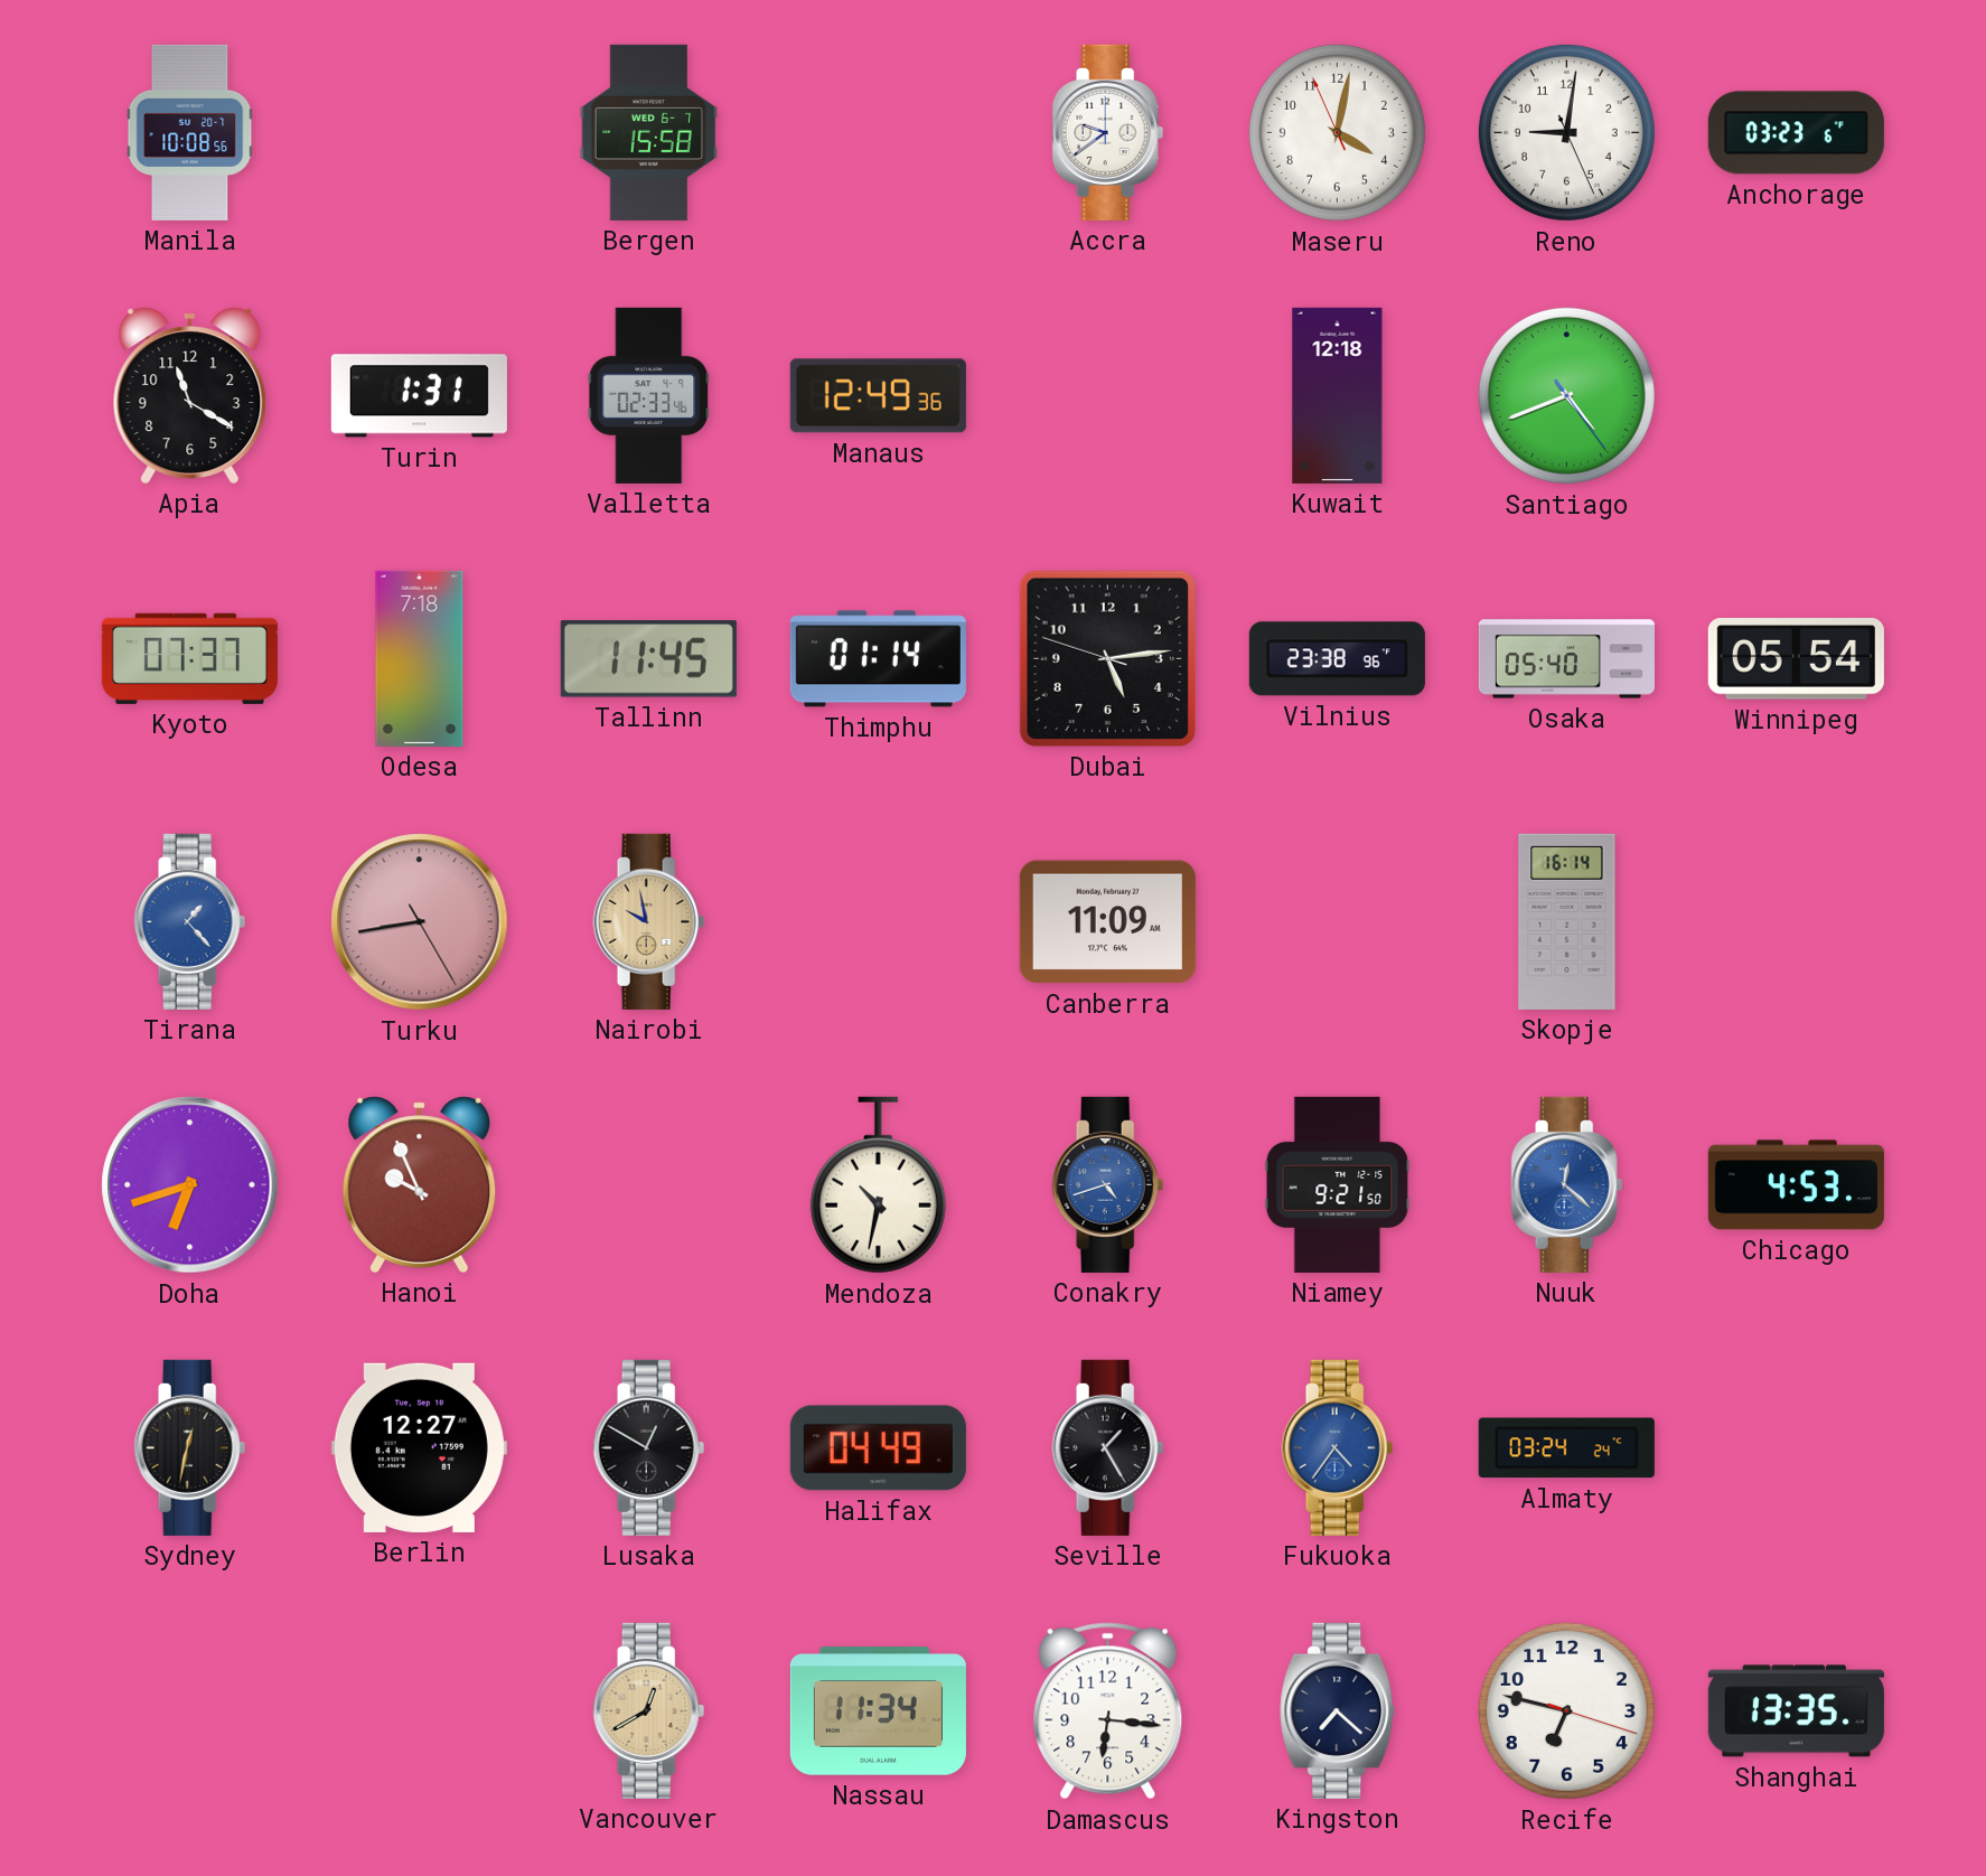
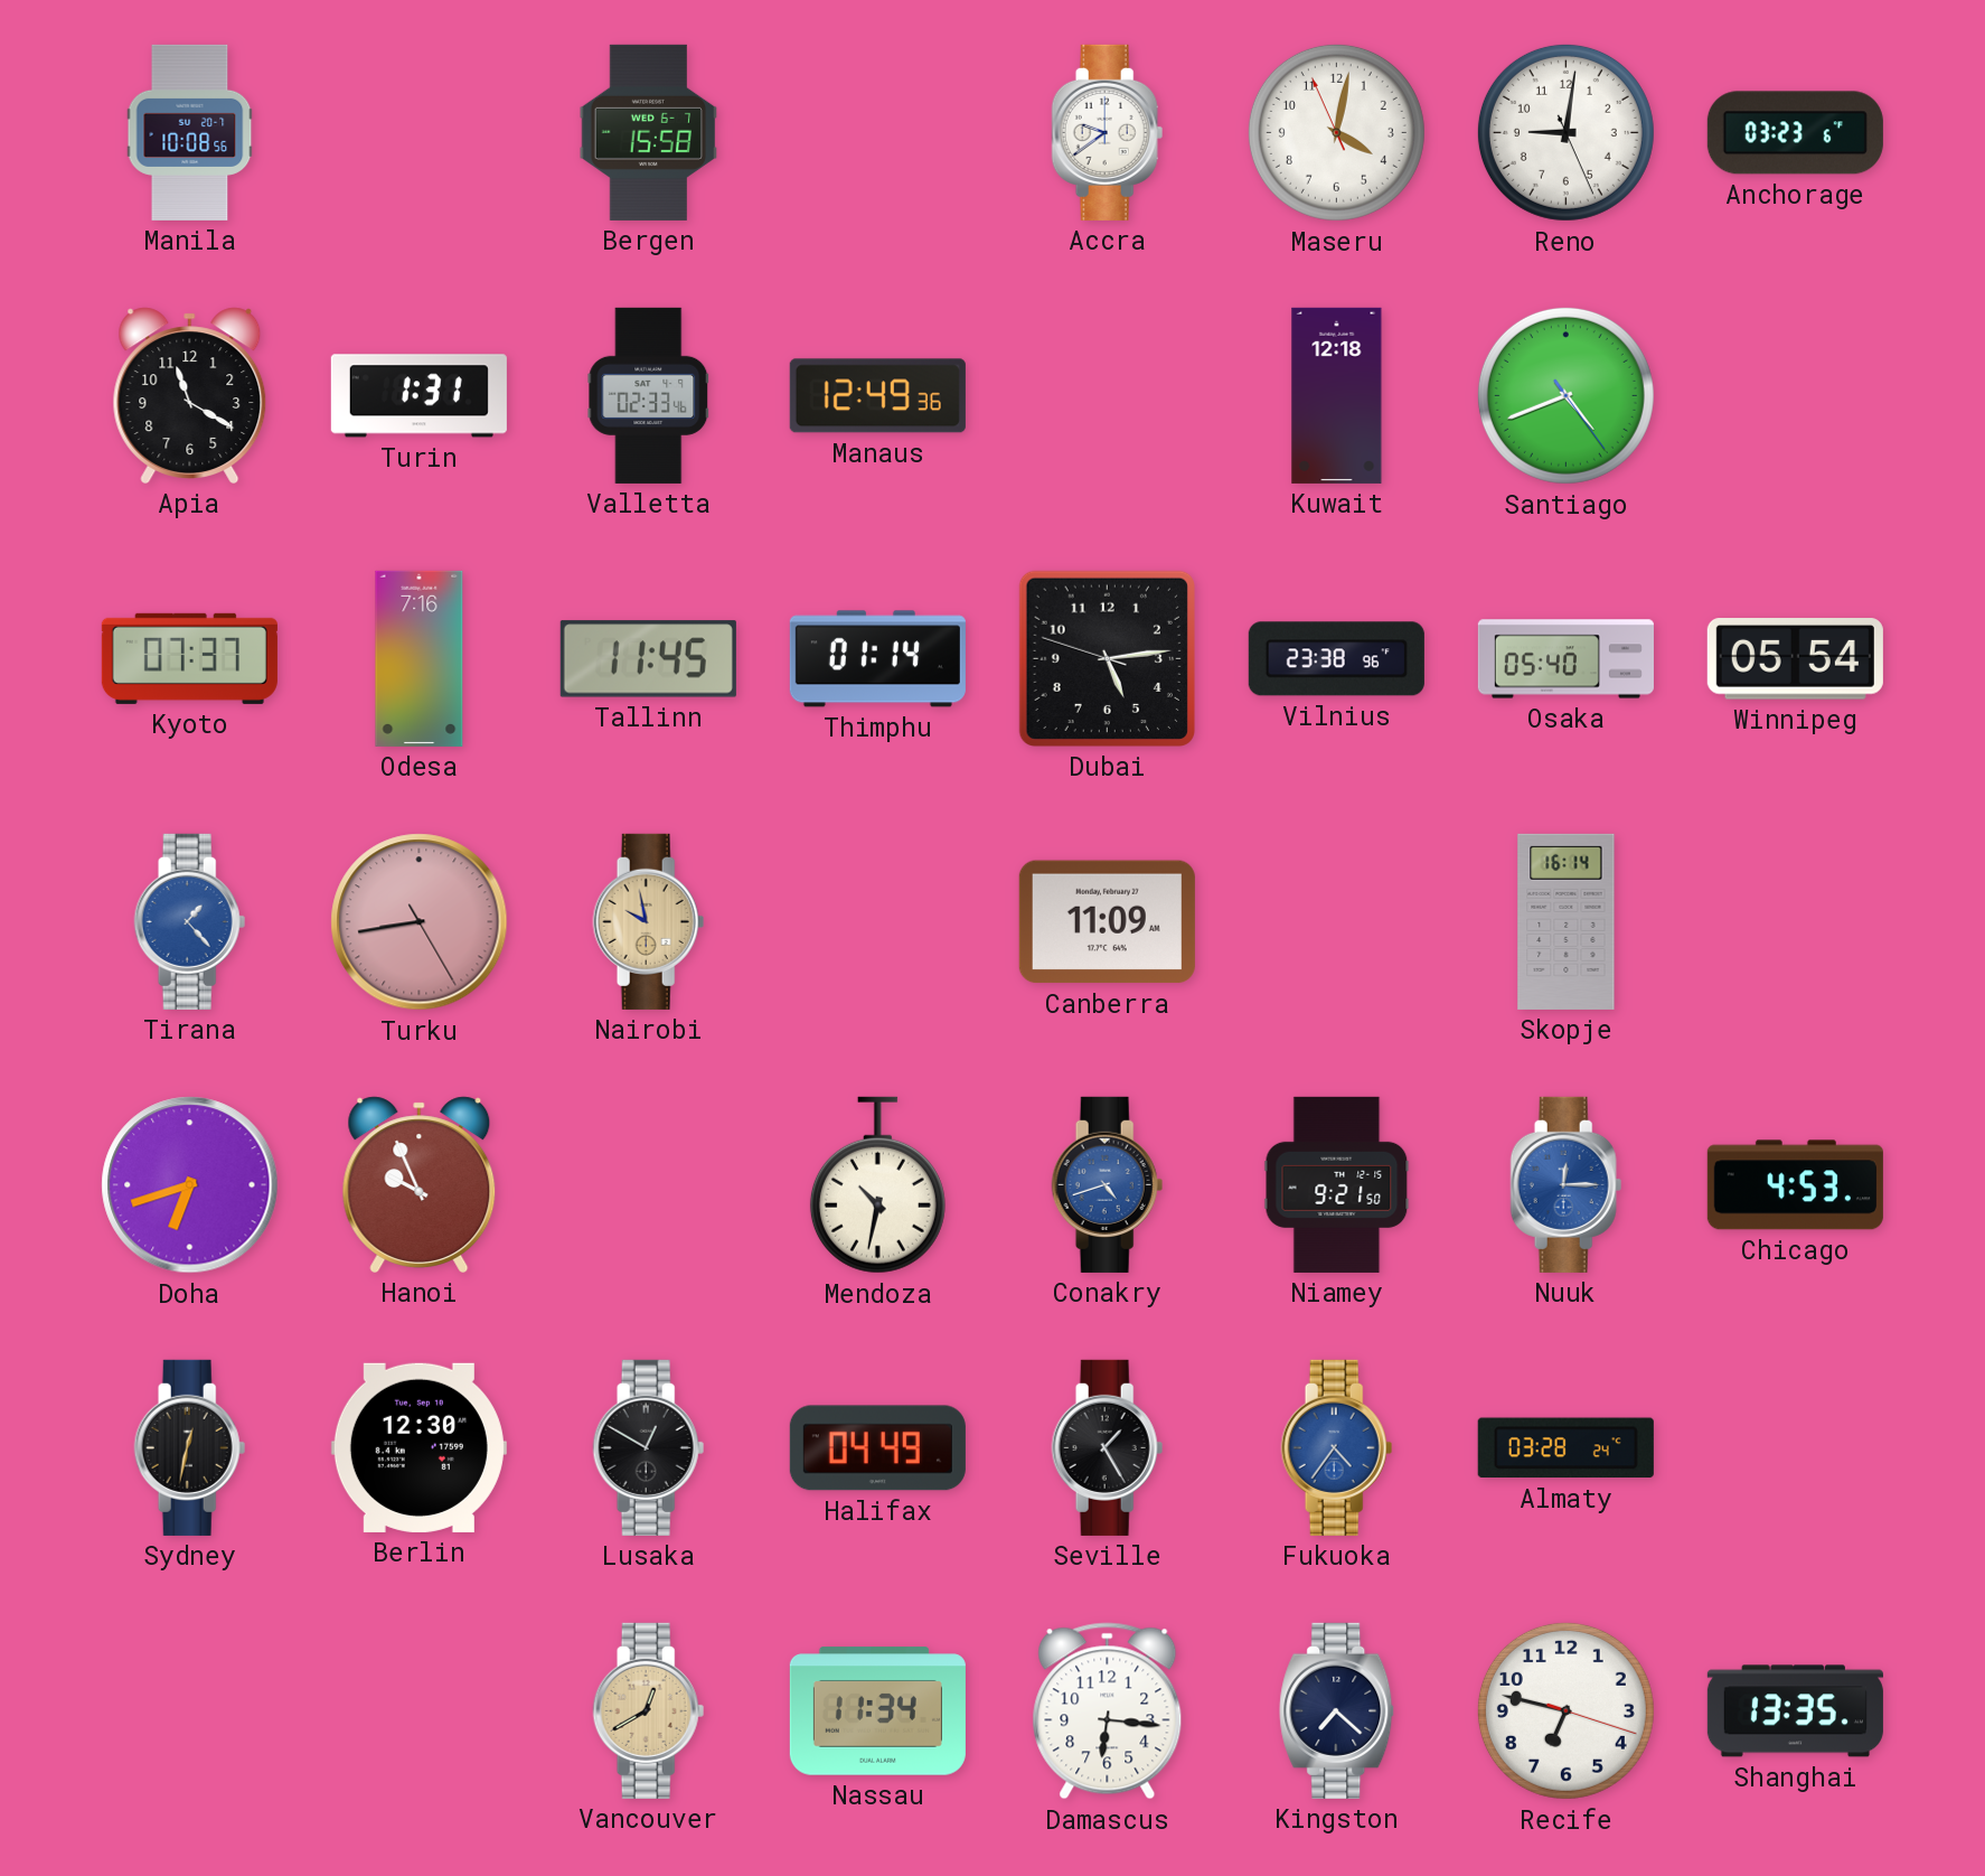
Odesa: 7:18 -> 7:16
Nuuk: 12:22 -> 12:15
Berlin: 12:27 -> 12:30
Almaty: 03:24 -> 03:28
